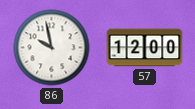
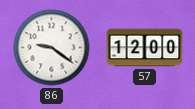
86: 9:58 -> 9:21
